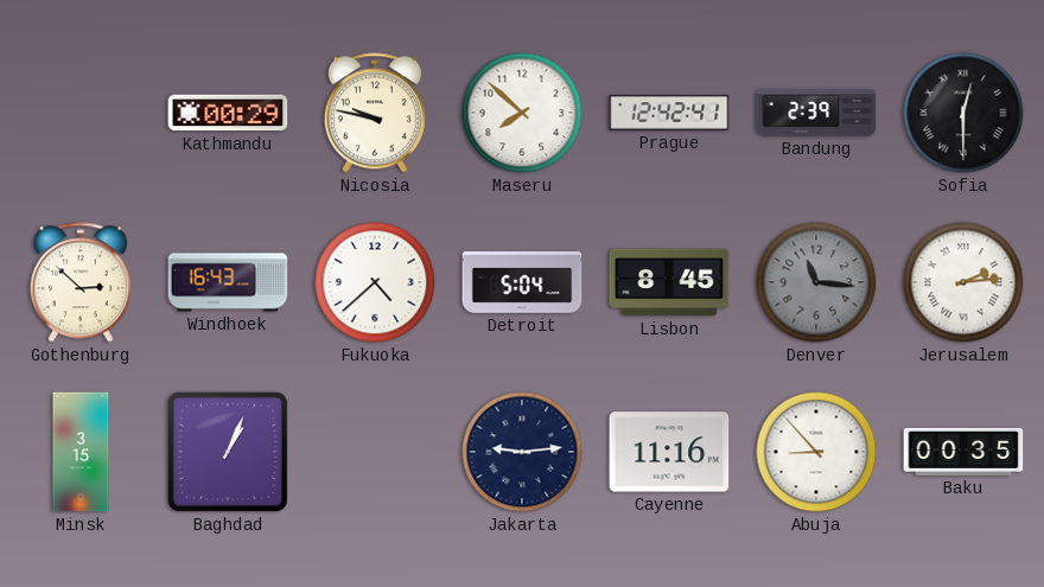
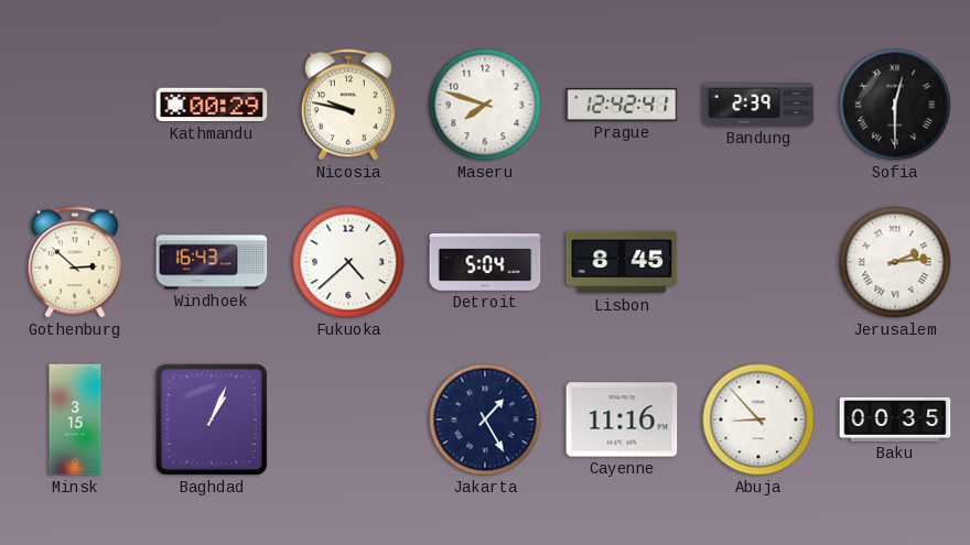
Maseru: 7:52 -> 7:48
Denver: 11:16 -> none
Jakarta: 9:14 -> 1:25
